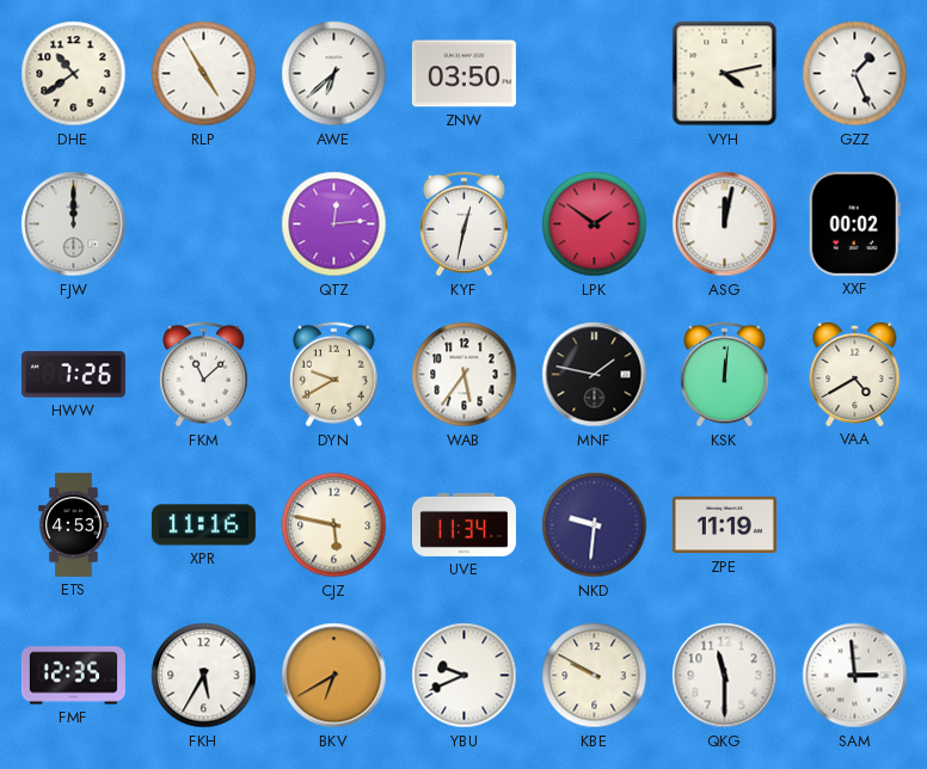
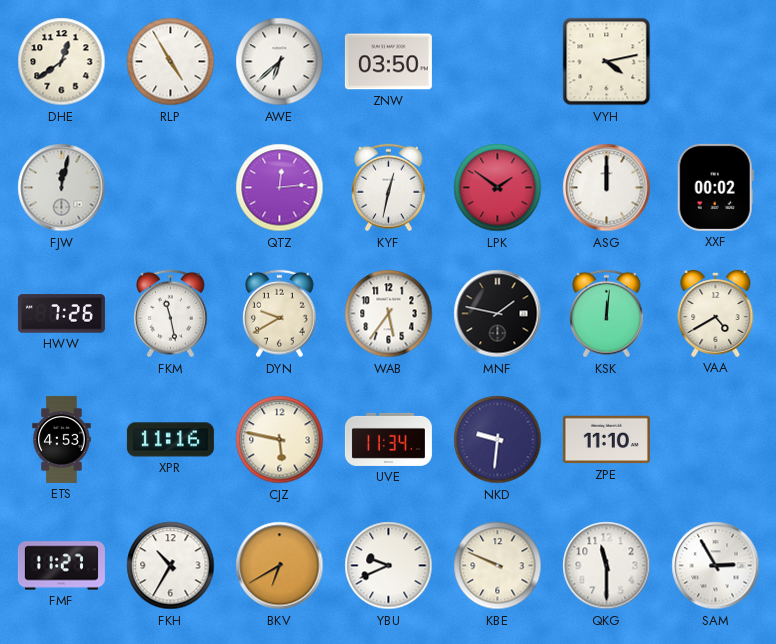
DHE: 10:39 -> 12:39
GZZ: 1:26 -> none
FJW: 12:00 -> 12:02
ASG: 12:02 -> 12:00
FKM: 11:08 -> 11:28
ZPE: 11:19 -> 11:10
FMF: 12:35 -> 11:27
FKH: 5:35 -> 10:35
KBE: 9:50 -> 9:49
SAM: 2:59 -> 2:55
